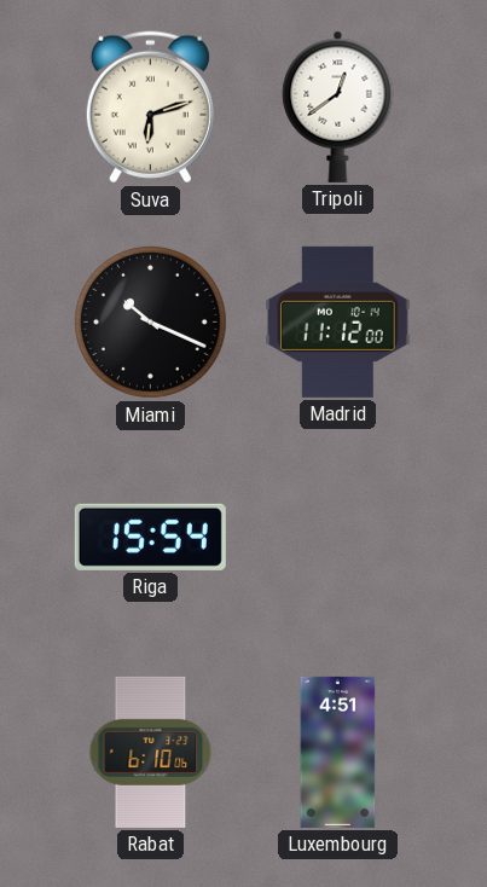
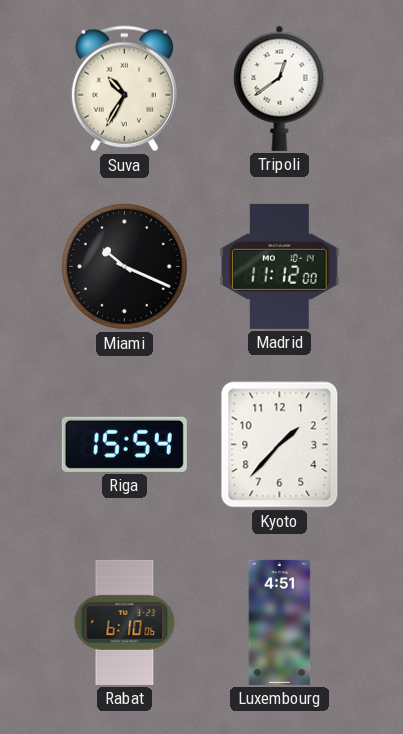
Suva: 6:12 -> 10:35
Kyoto: none -> 1:37
